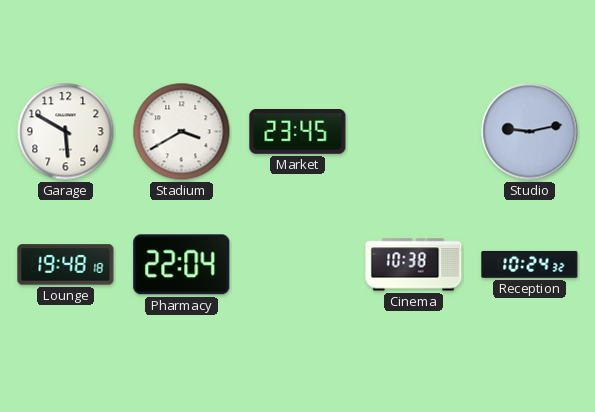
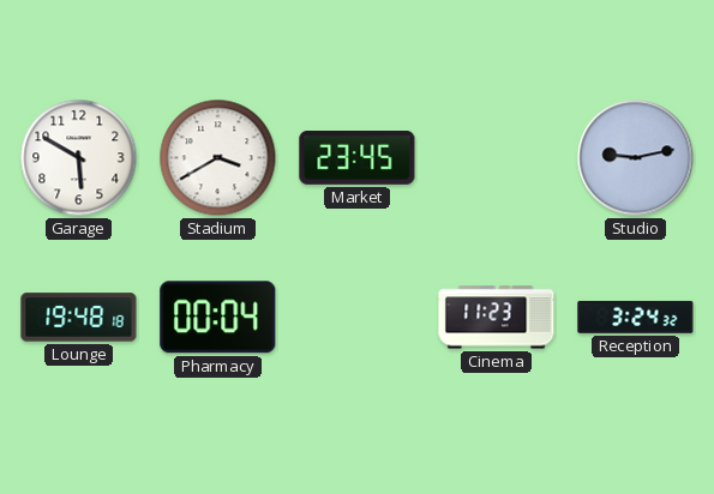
Pharmacy: 22:04 -> 00:04
Cinema: 10:38 -> 11:23
Reception: 10:24 -> 3:24
